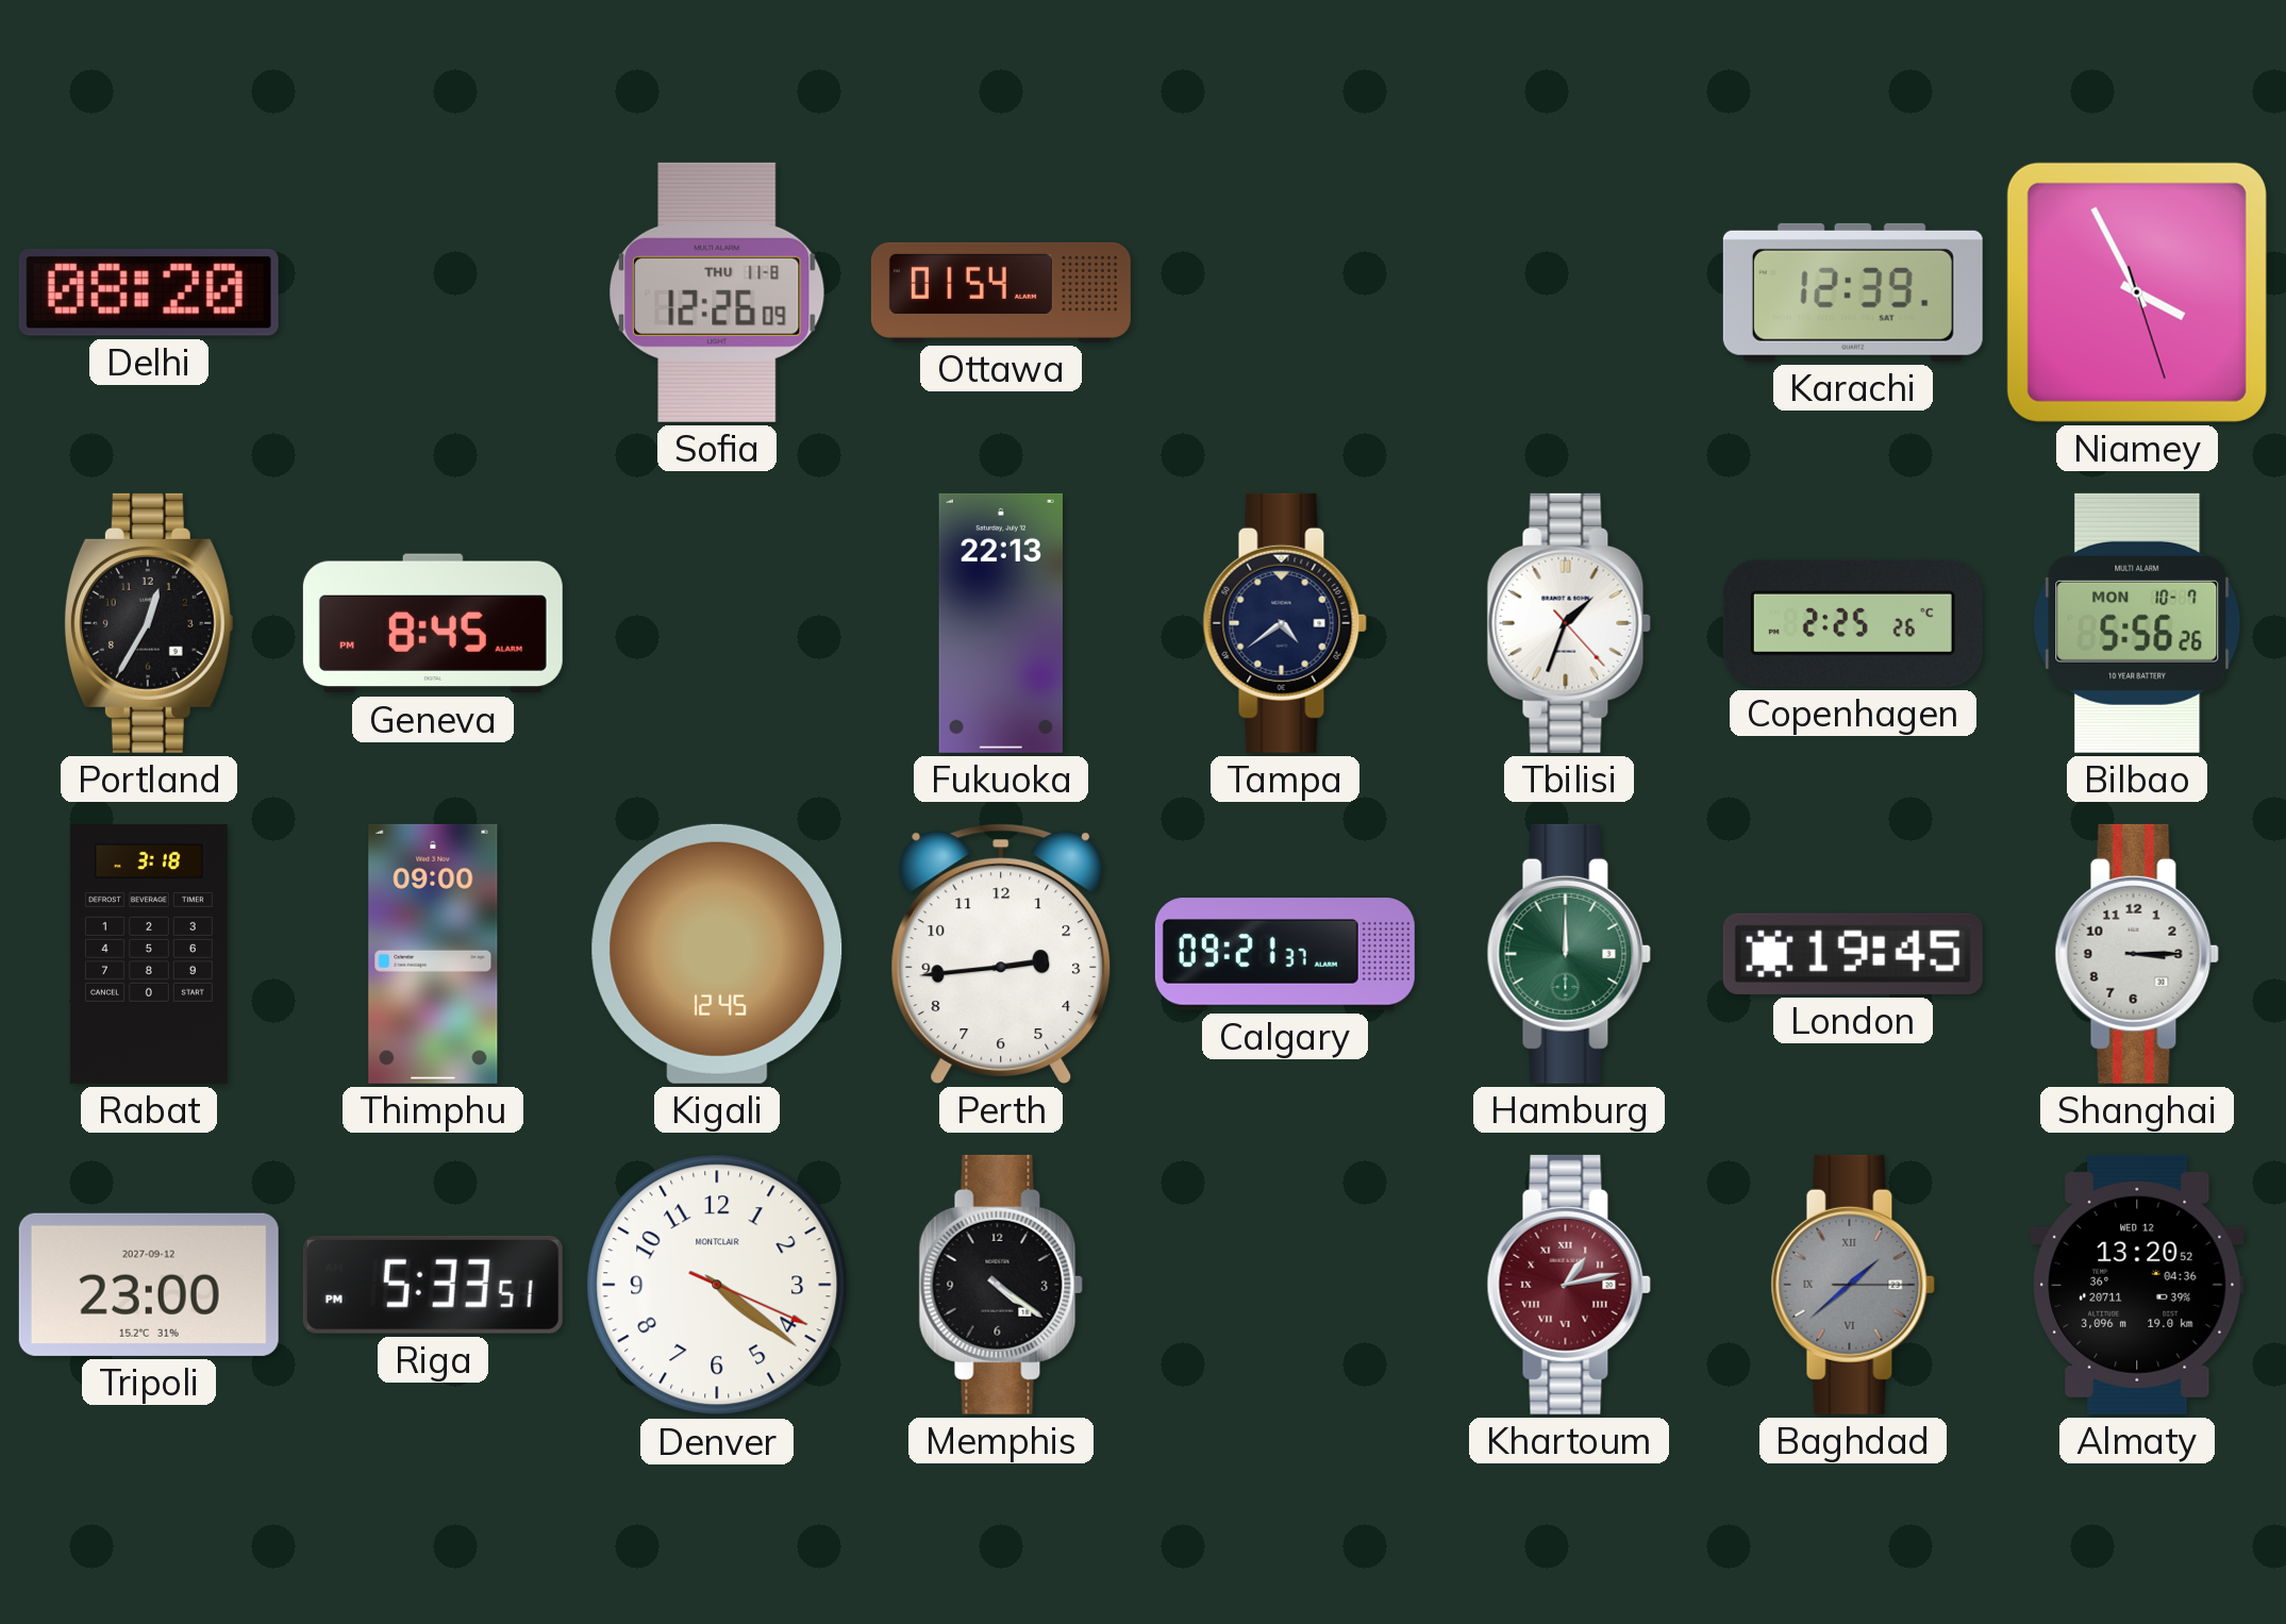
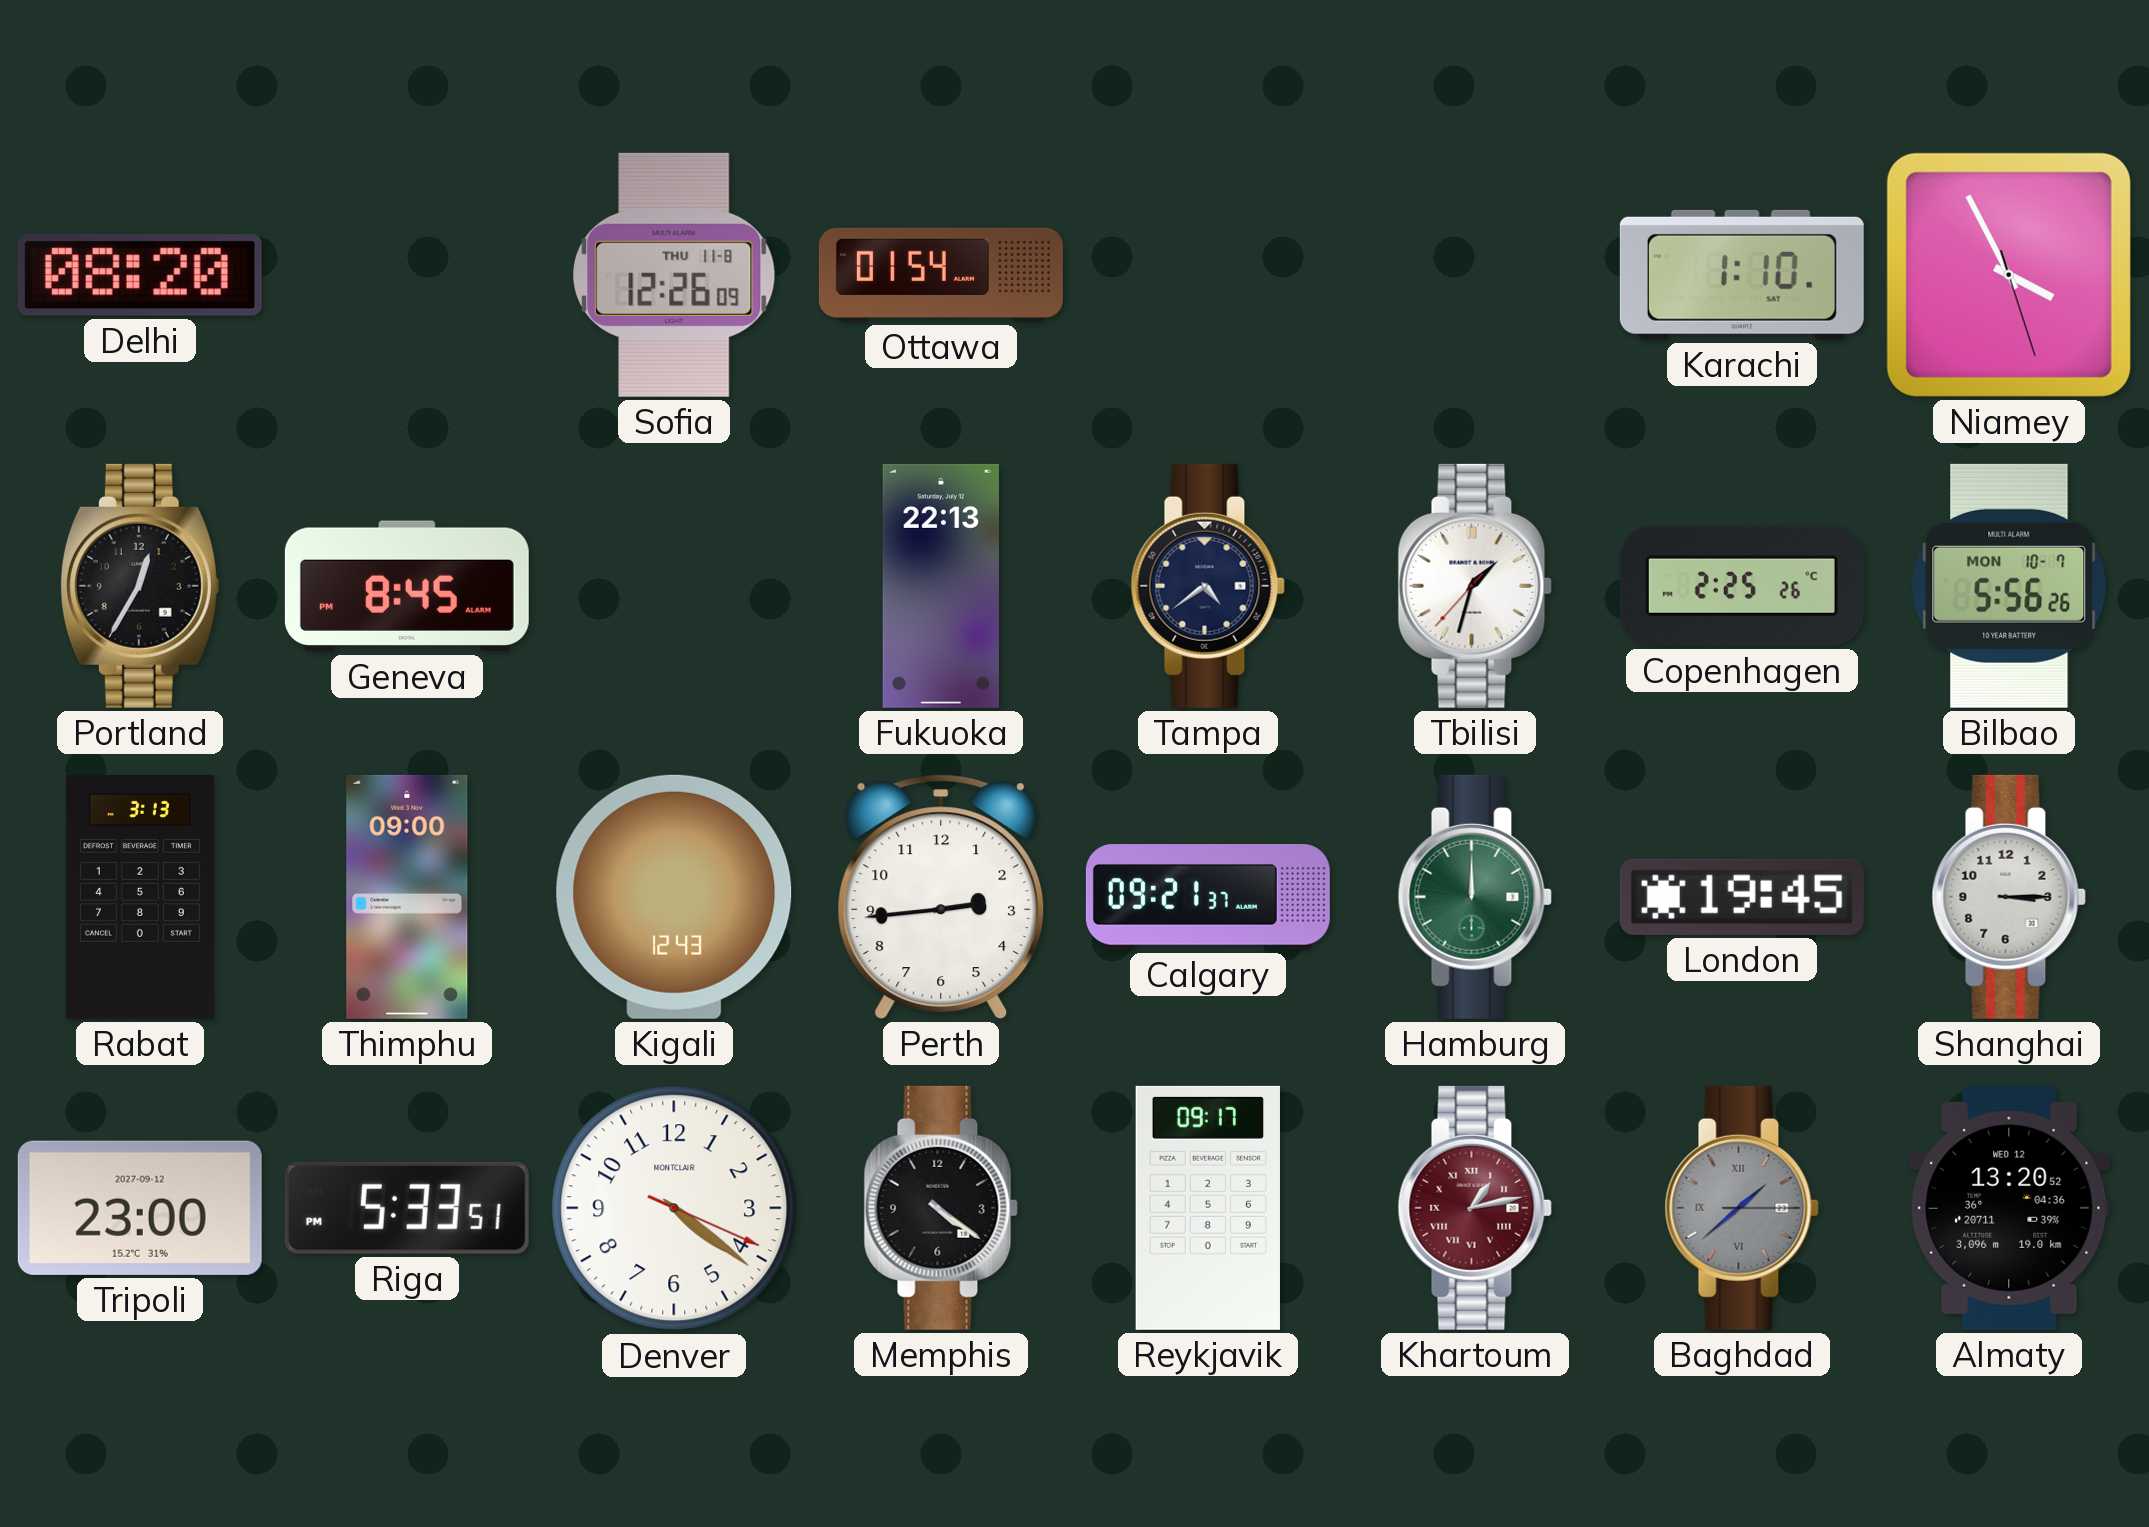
Karachi: 12:39 -> 1:10
Tbilisi: 1:33 -> 1:32
Rabat: 3:18 -> 3:13
Kigali: 12:45 -> 12:43
Reykjavik: none -> 09:17
